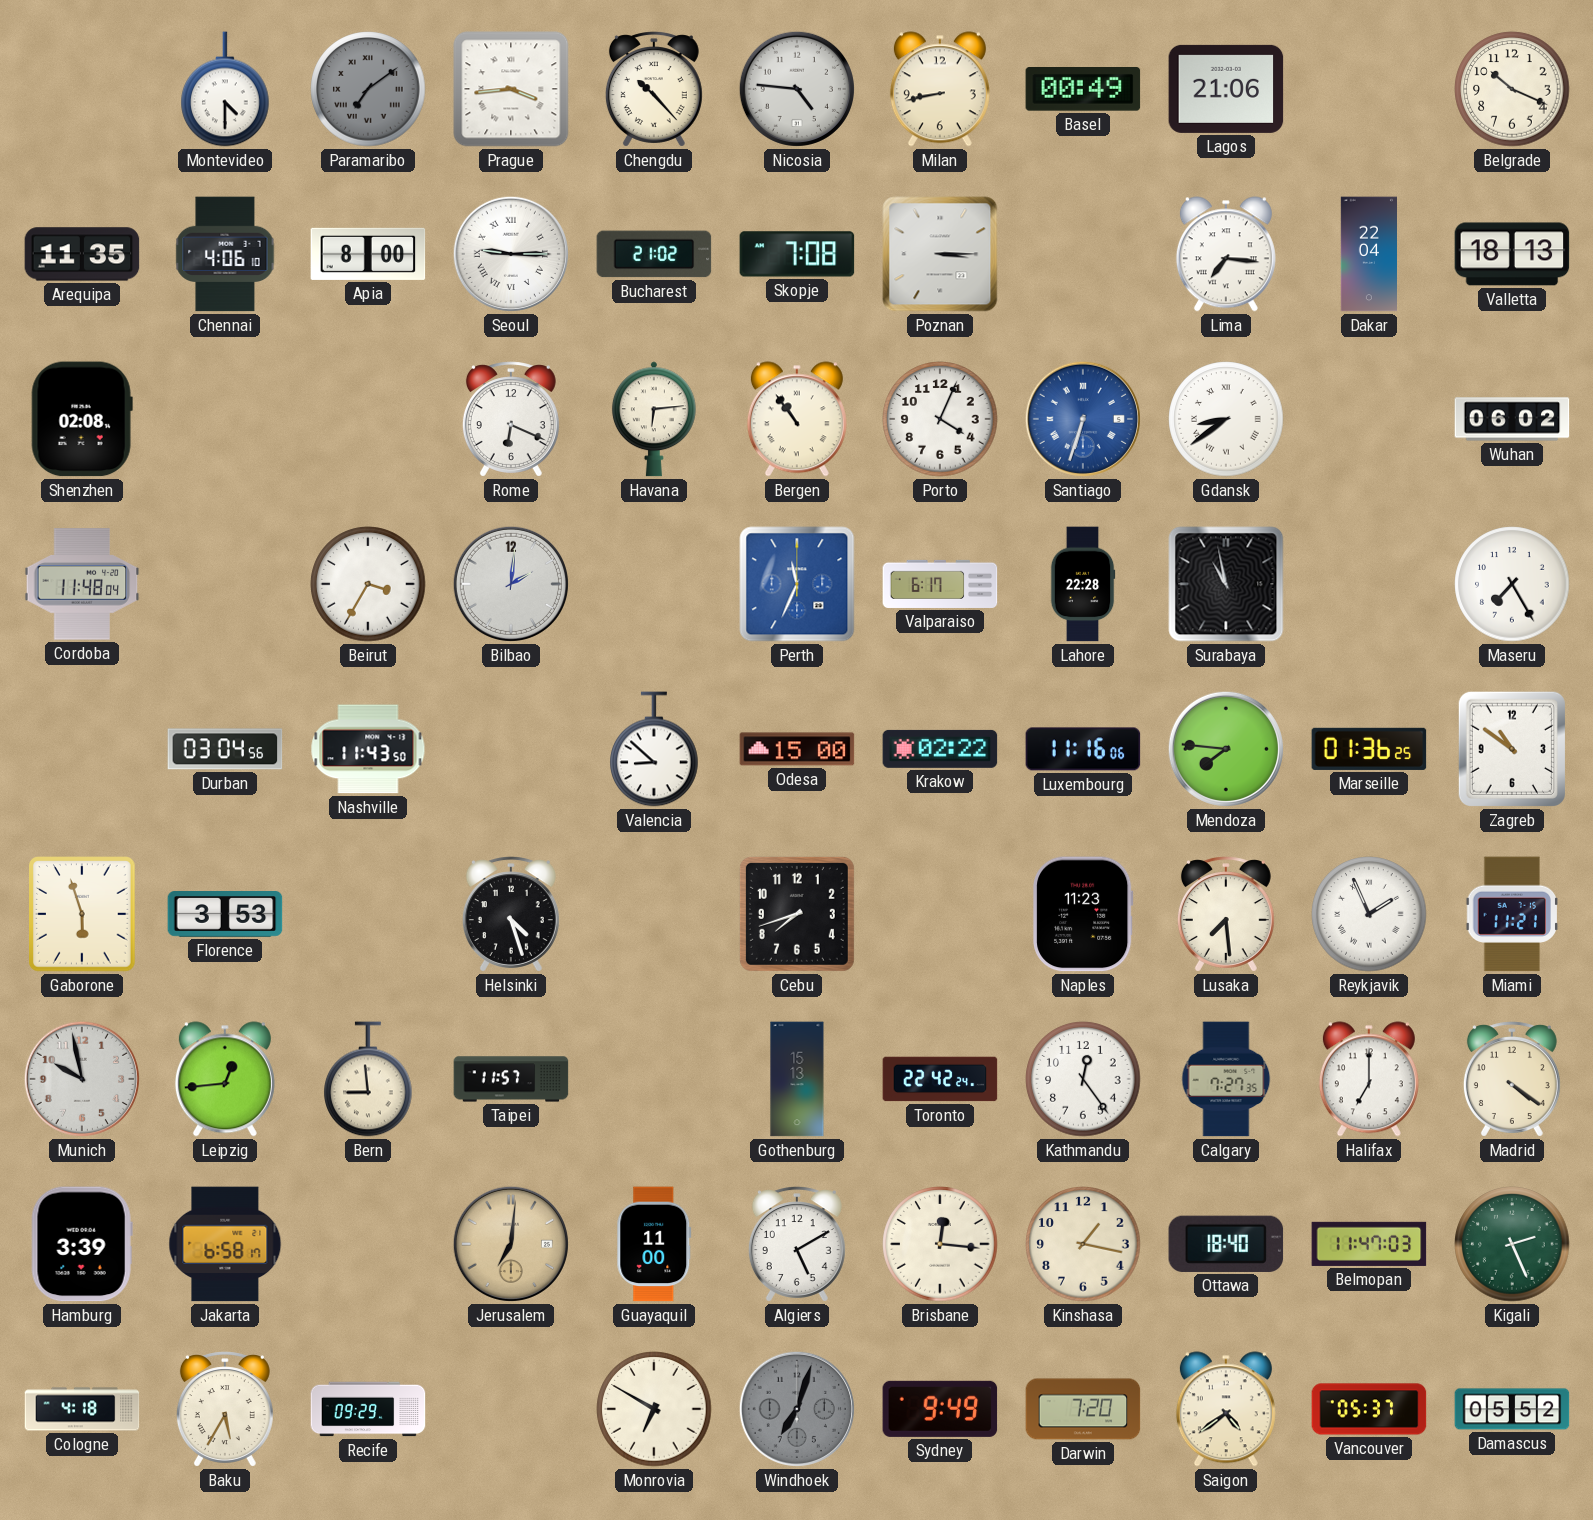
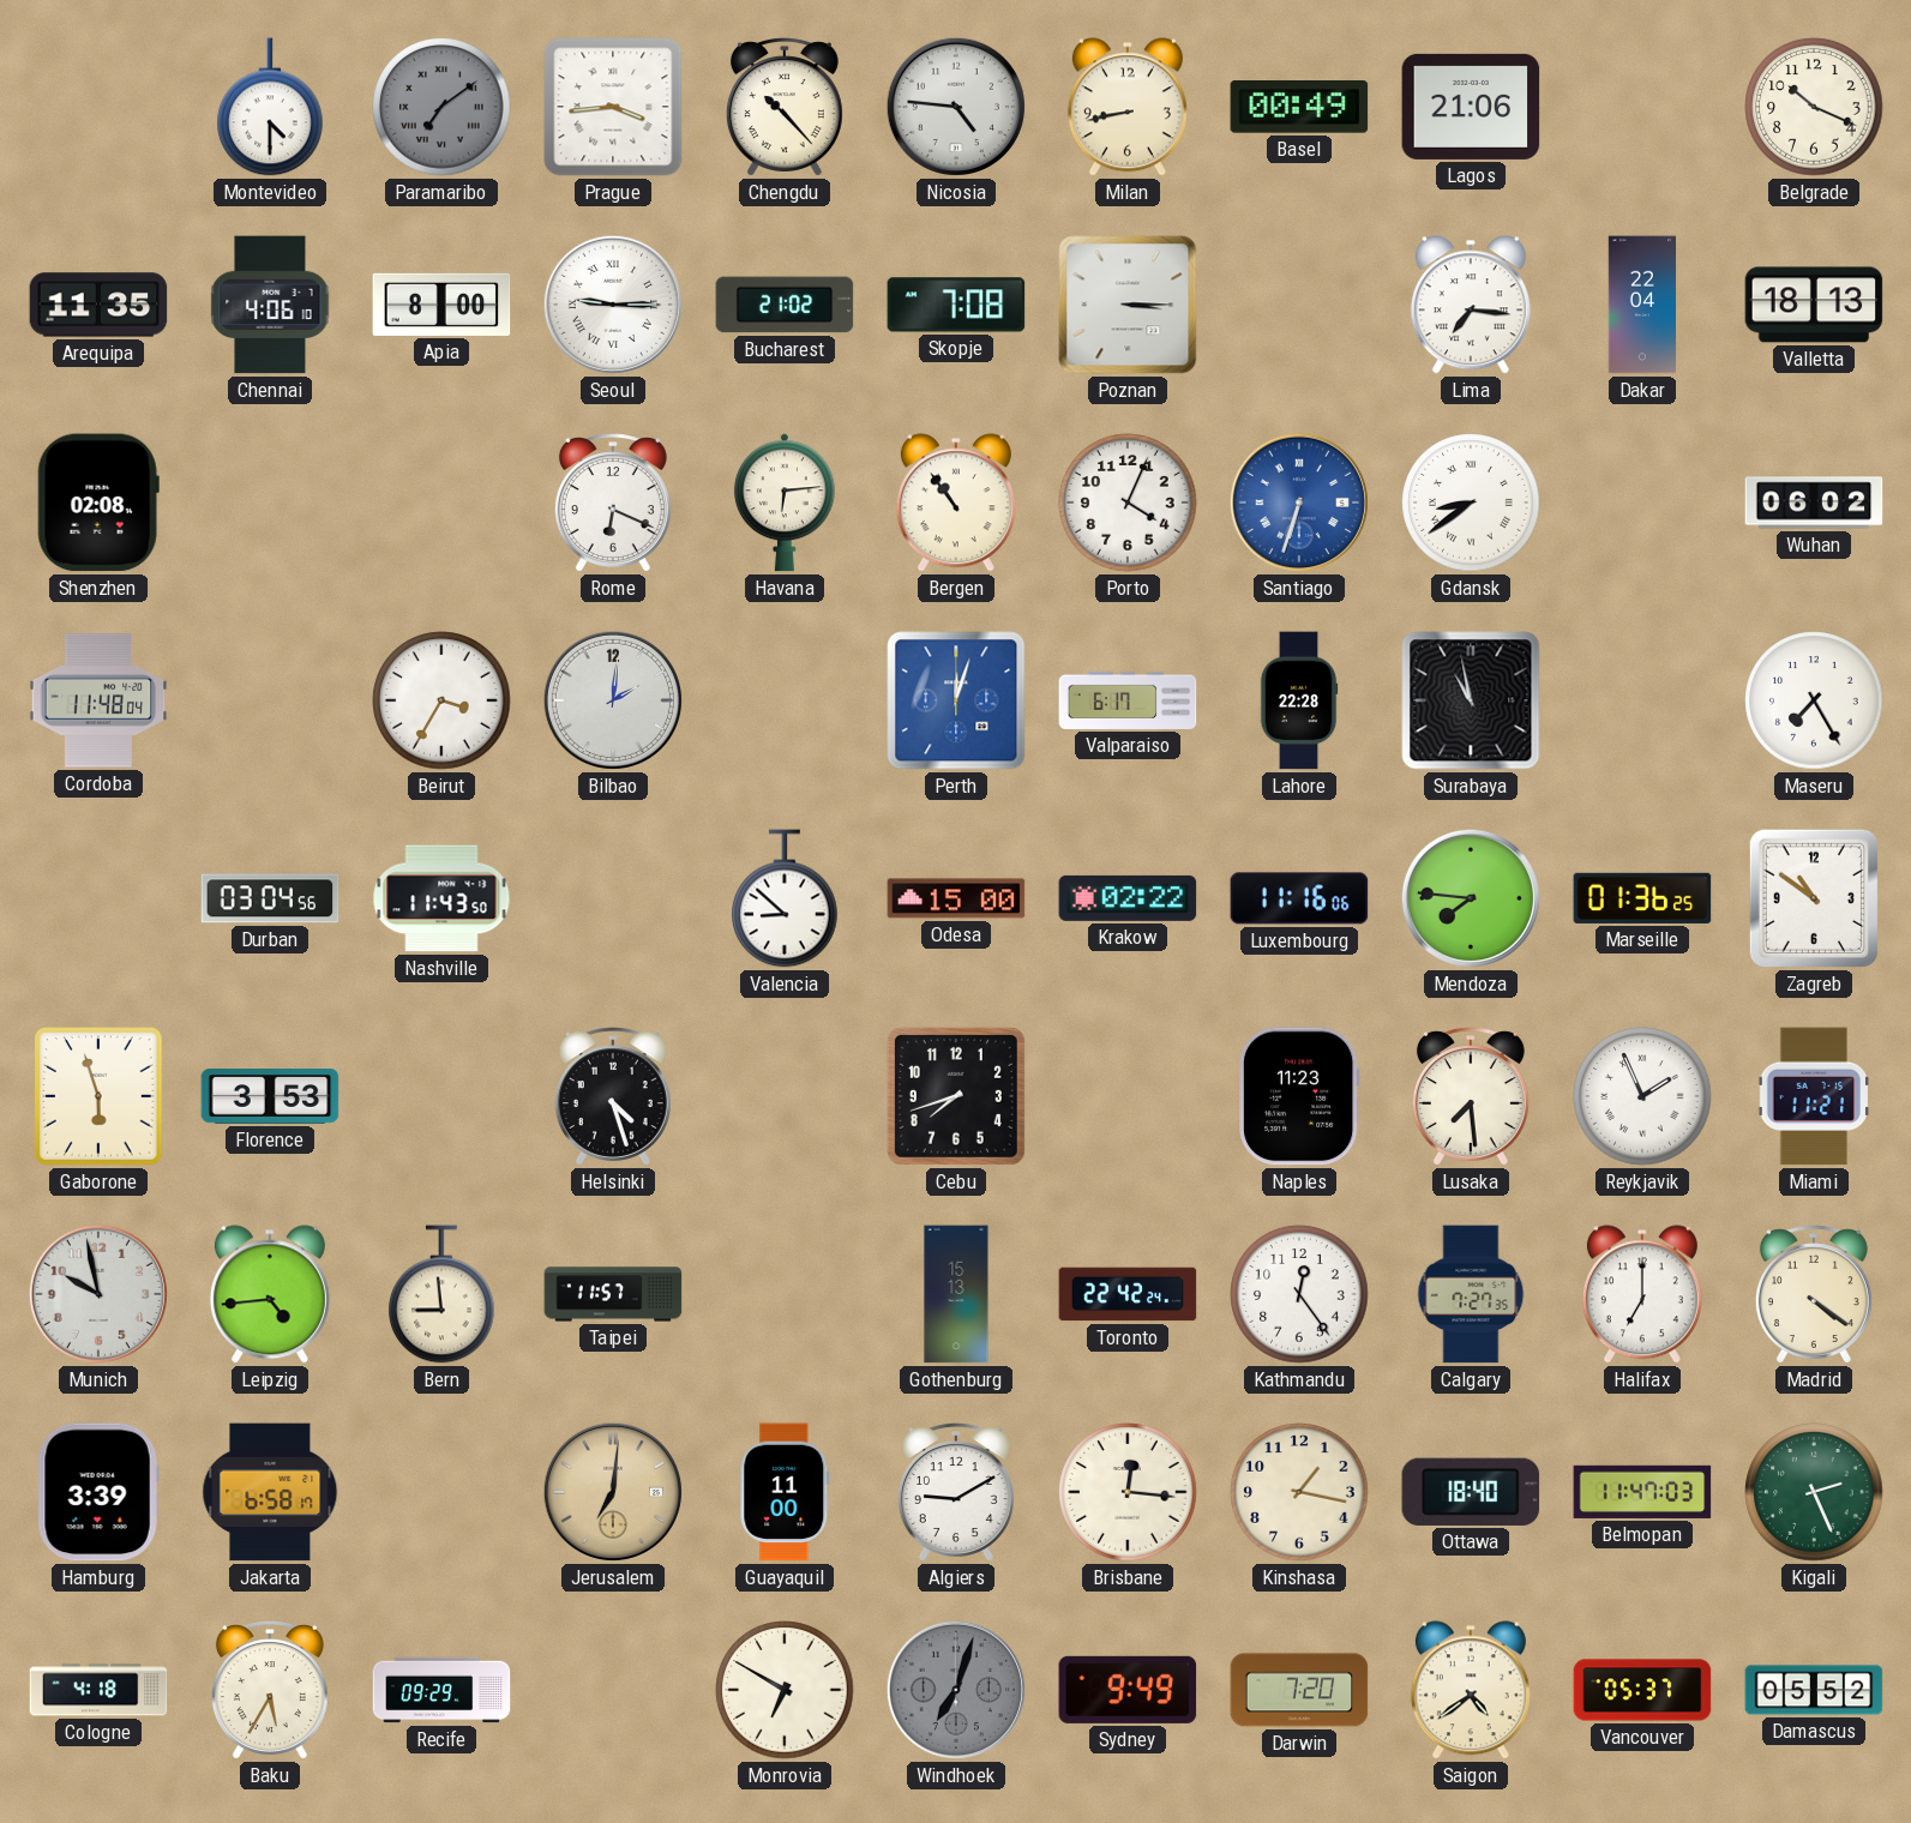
Perth: 11:34 -> 12:03
Leipzig: 12:44 -> 4:44
Algiers: 5:10 -> 9:10
